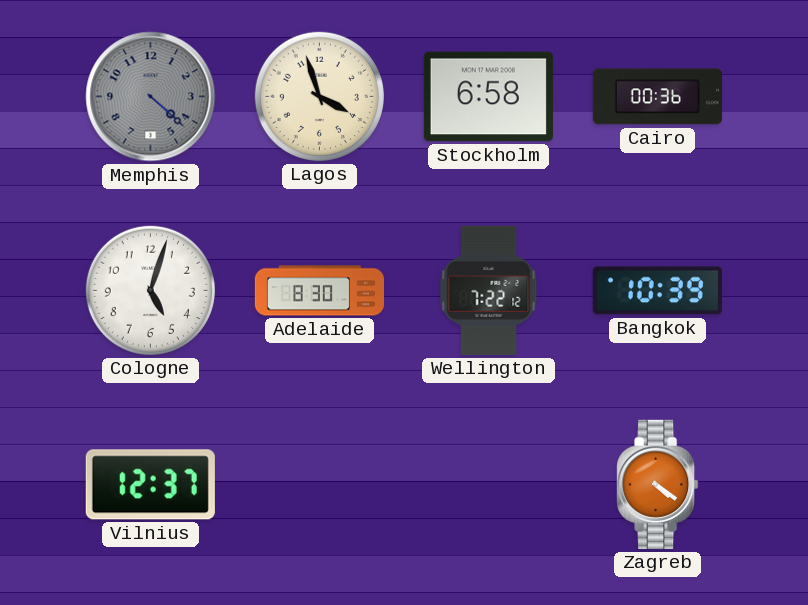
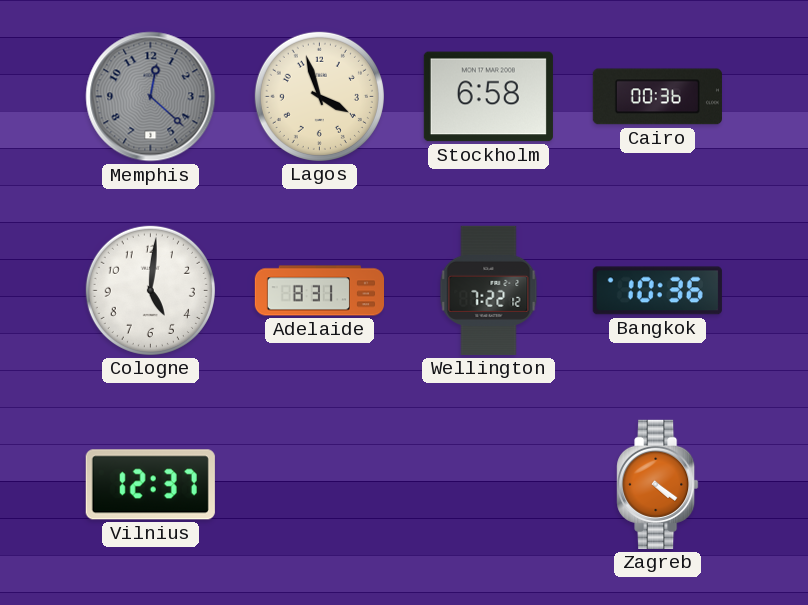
Memphis: 4:22 -> 12:22
Cologne: 5:03 -> 5:01
Adelaide: 8:30 -> 8:31
Bangkok: 10:39 -> 10:36
